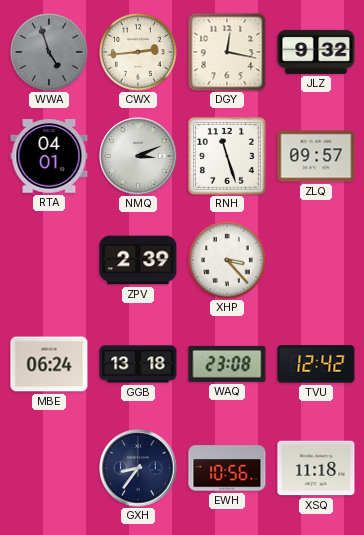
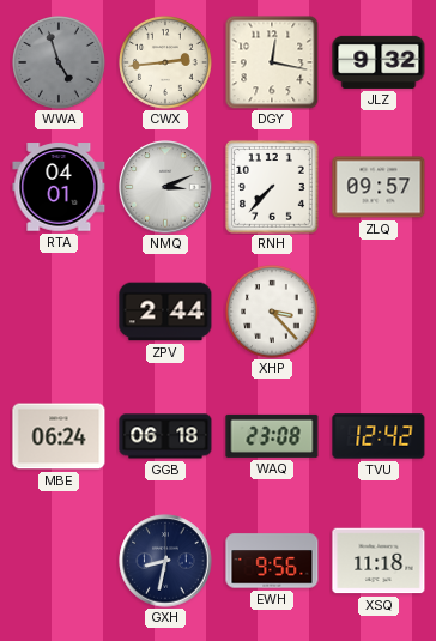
RNH: 11:27 -> 7:37
ZPV: 2:39 -> 2:44
GGB: 13:18 -> 06:18
GXH: 8:36 -> 8:32
EWH: 10:56 -> 9:56
